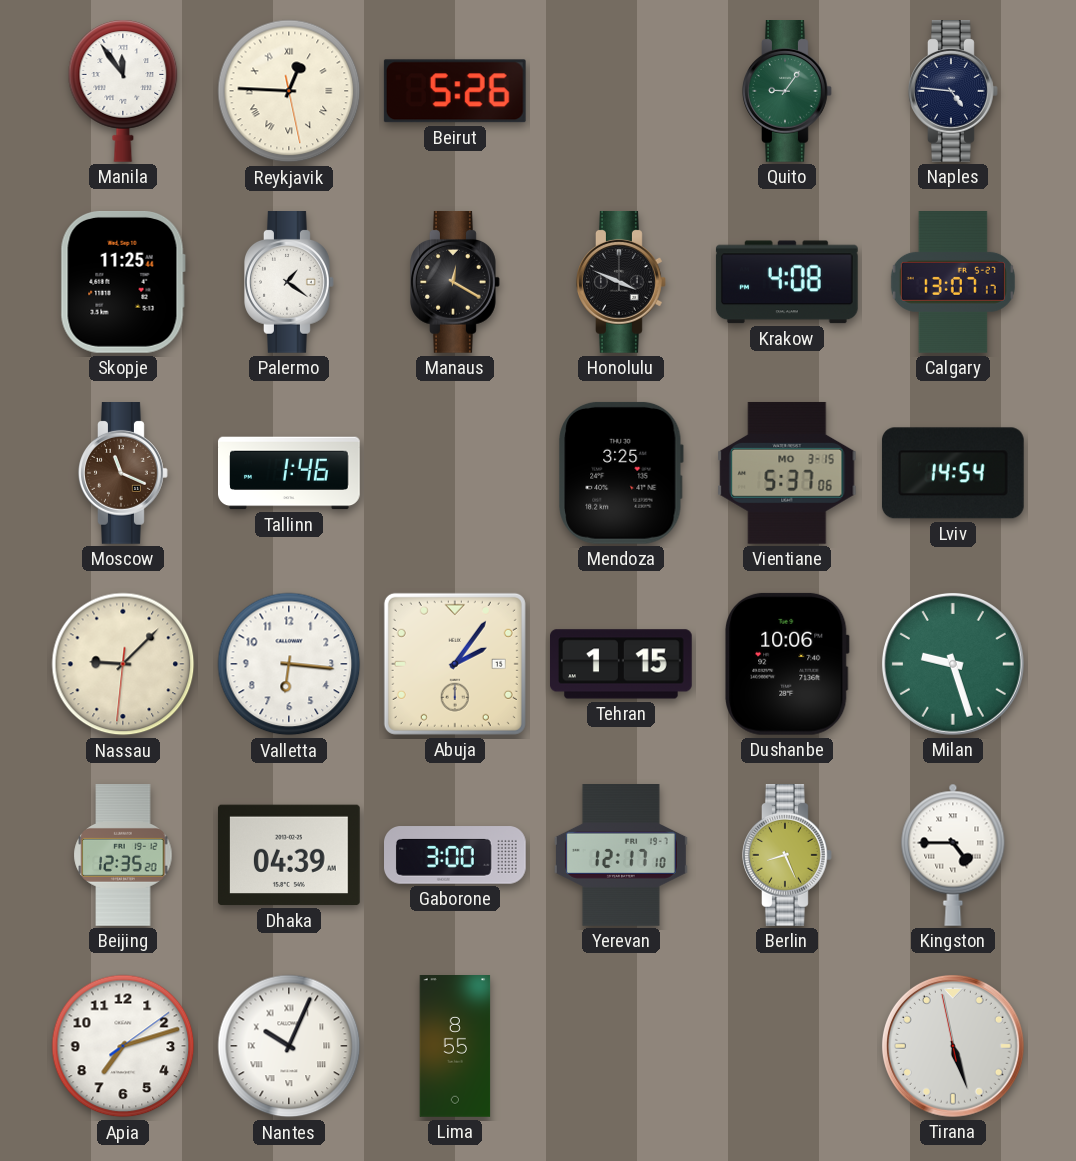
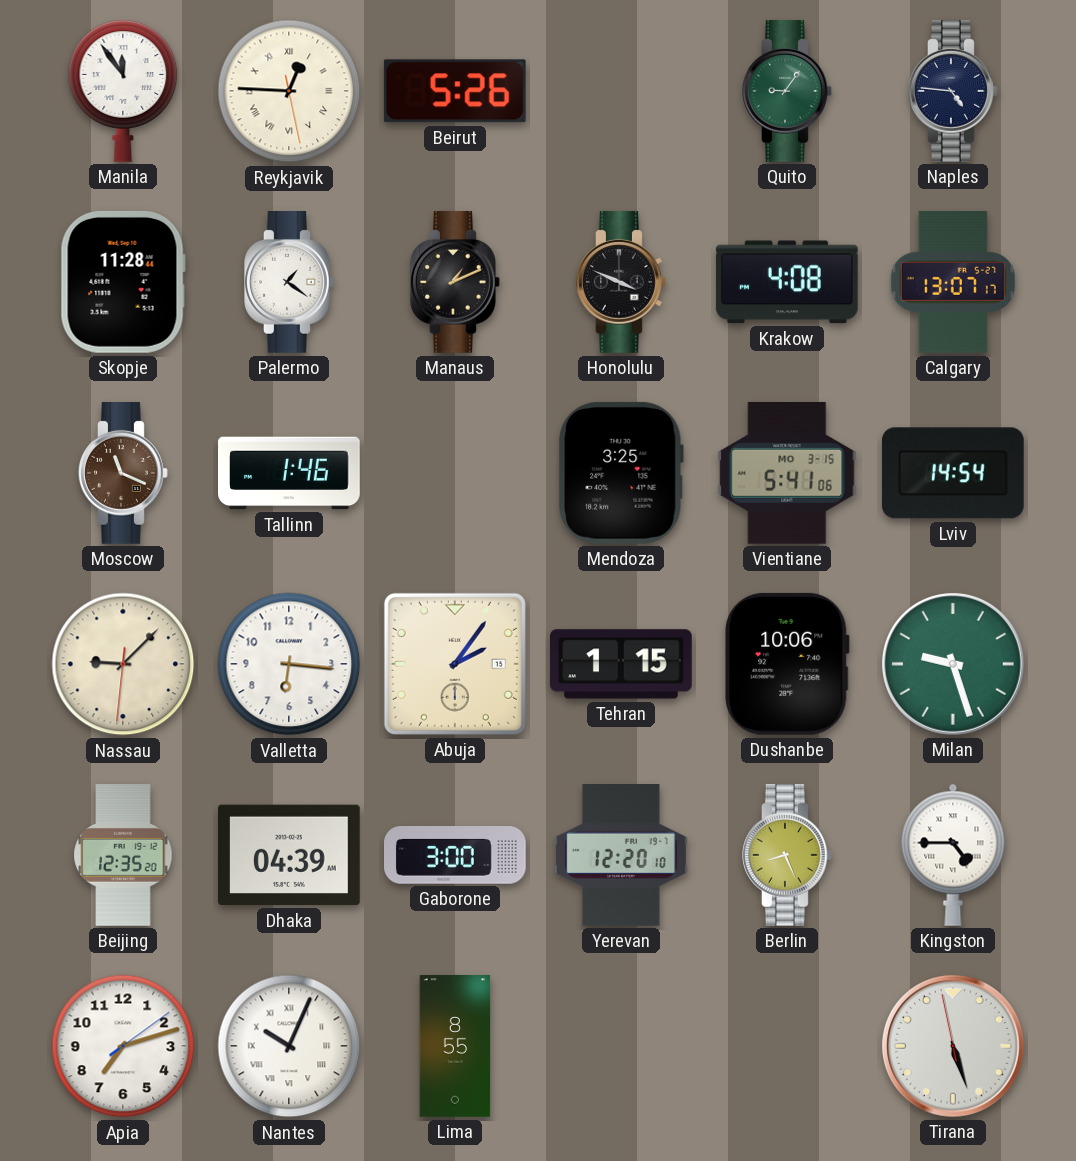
Skopje: 11:25 -> 11:28
Manaus: 12:20 -> 1:11
Vientiane: 5:37 -> 5:41
Yerevan: 12:17 -> 12:20
